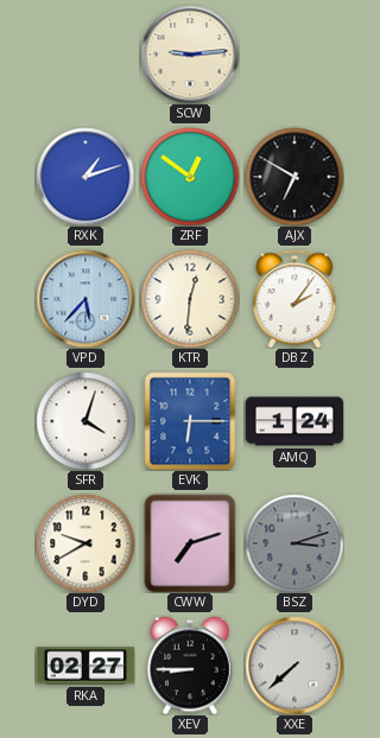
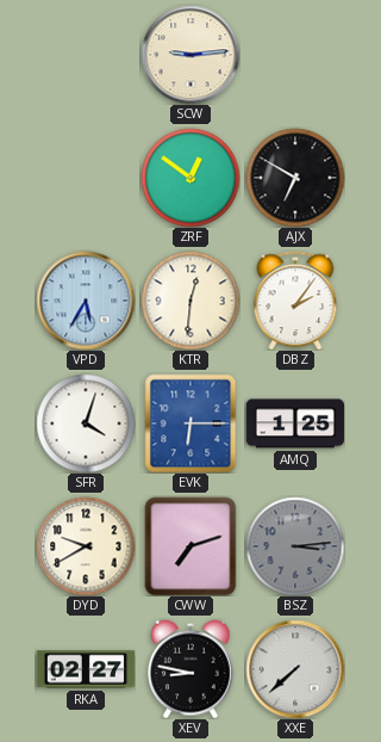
RXK: 1:12 -> none
VPD: 5:37 -> 5:35
AMQ: 1:24 -> 1:25
BSZ: 3:12 -> 3:14
XEV: 8:45 -> 8:47
